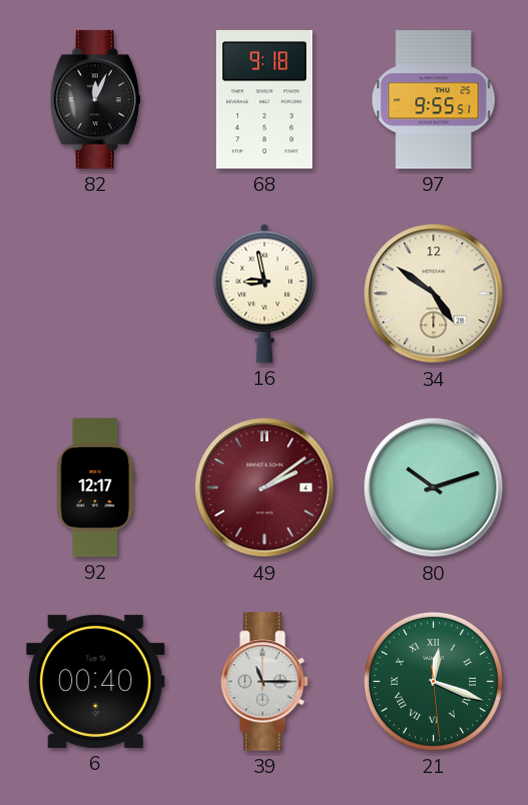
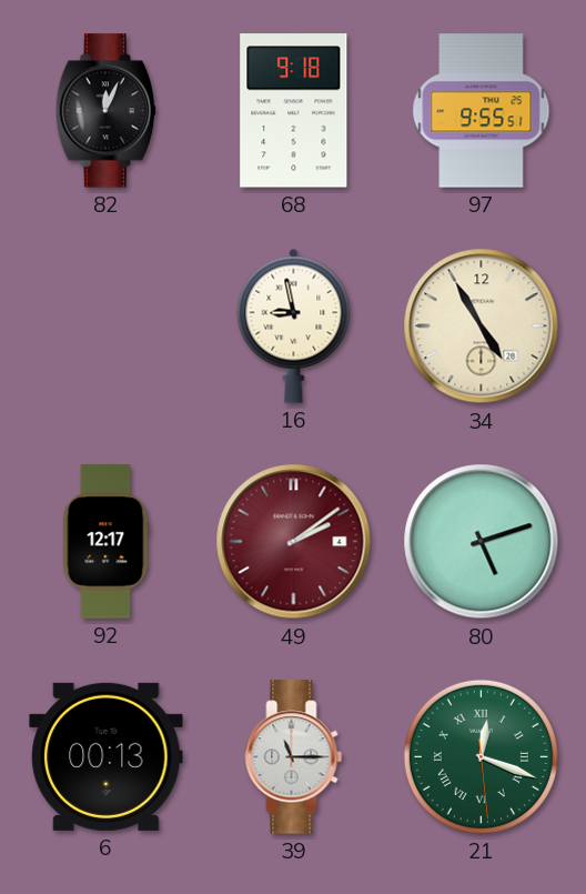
34: 4:51 -> 4:55
80: 10:12 -> 5:12
6: 00:40 -> 00:13
